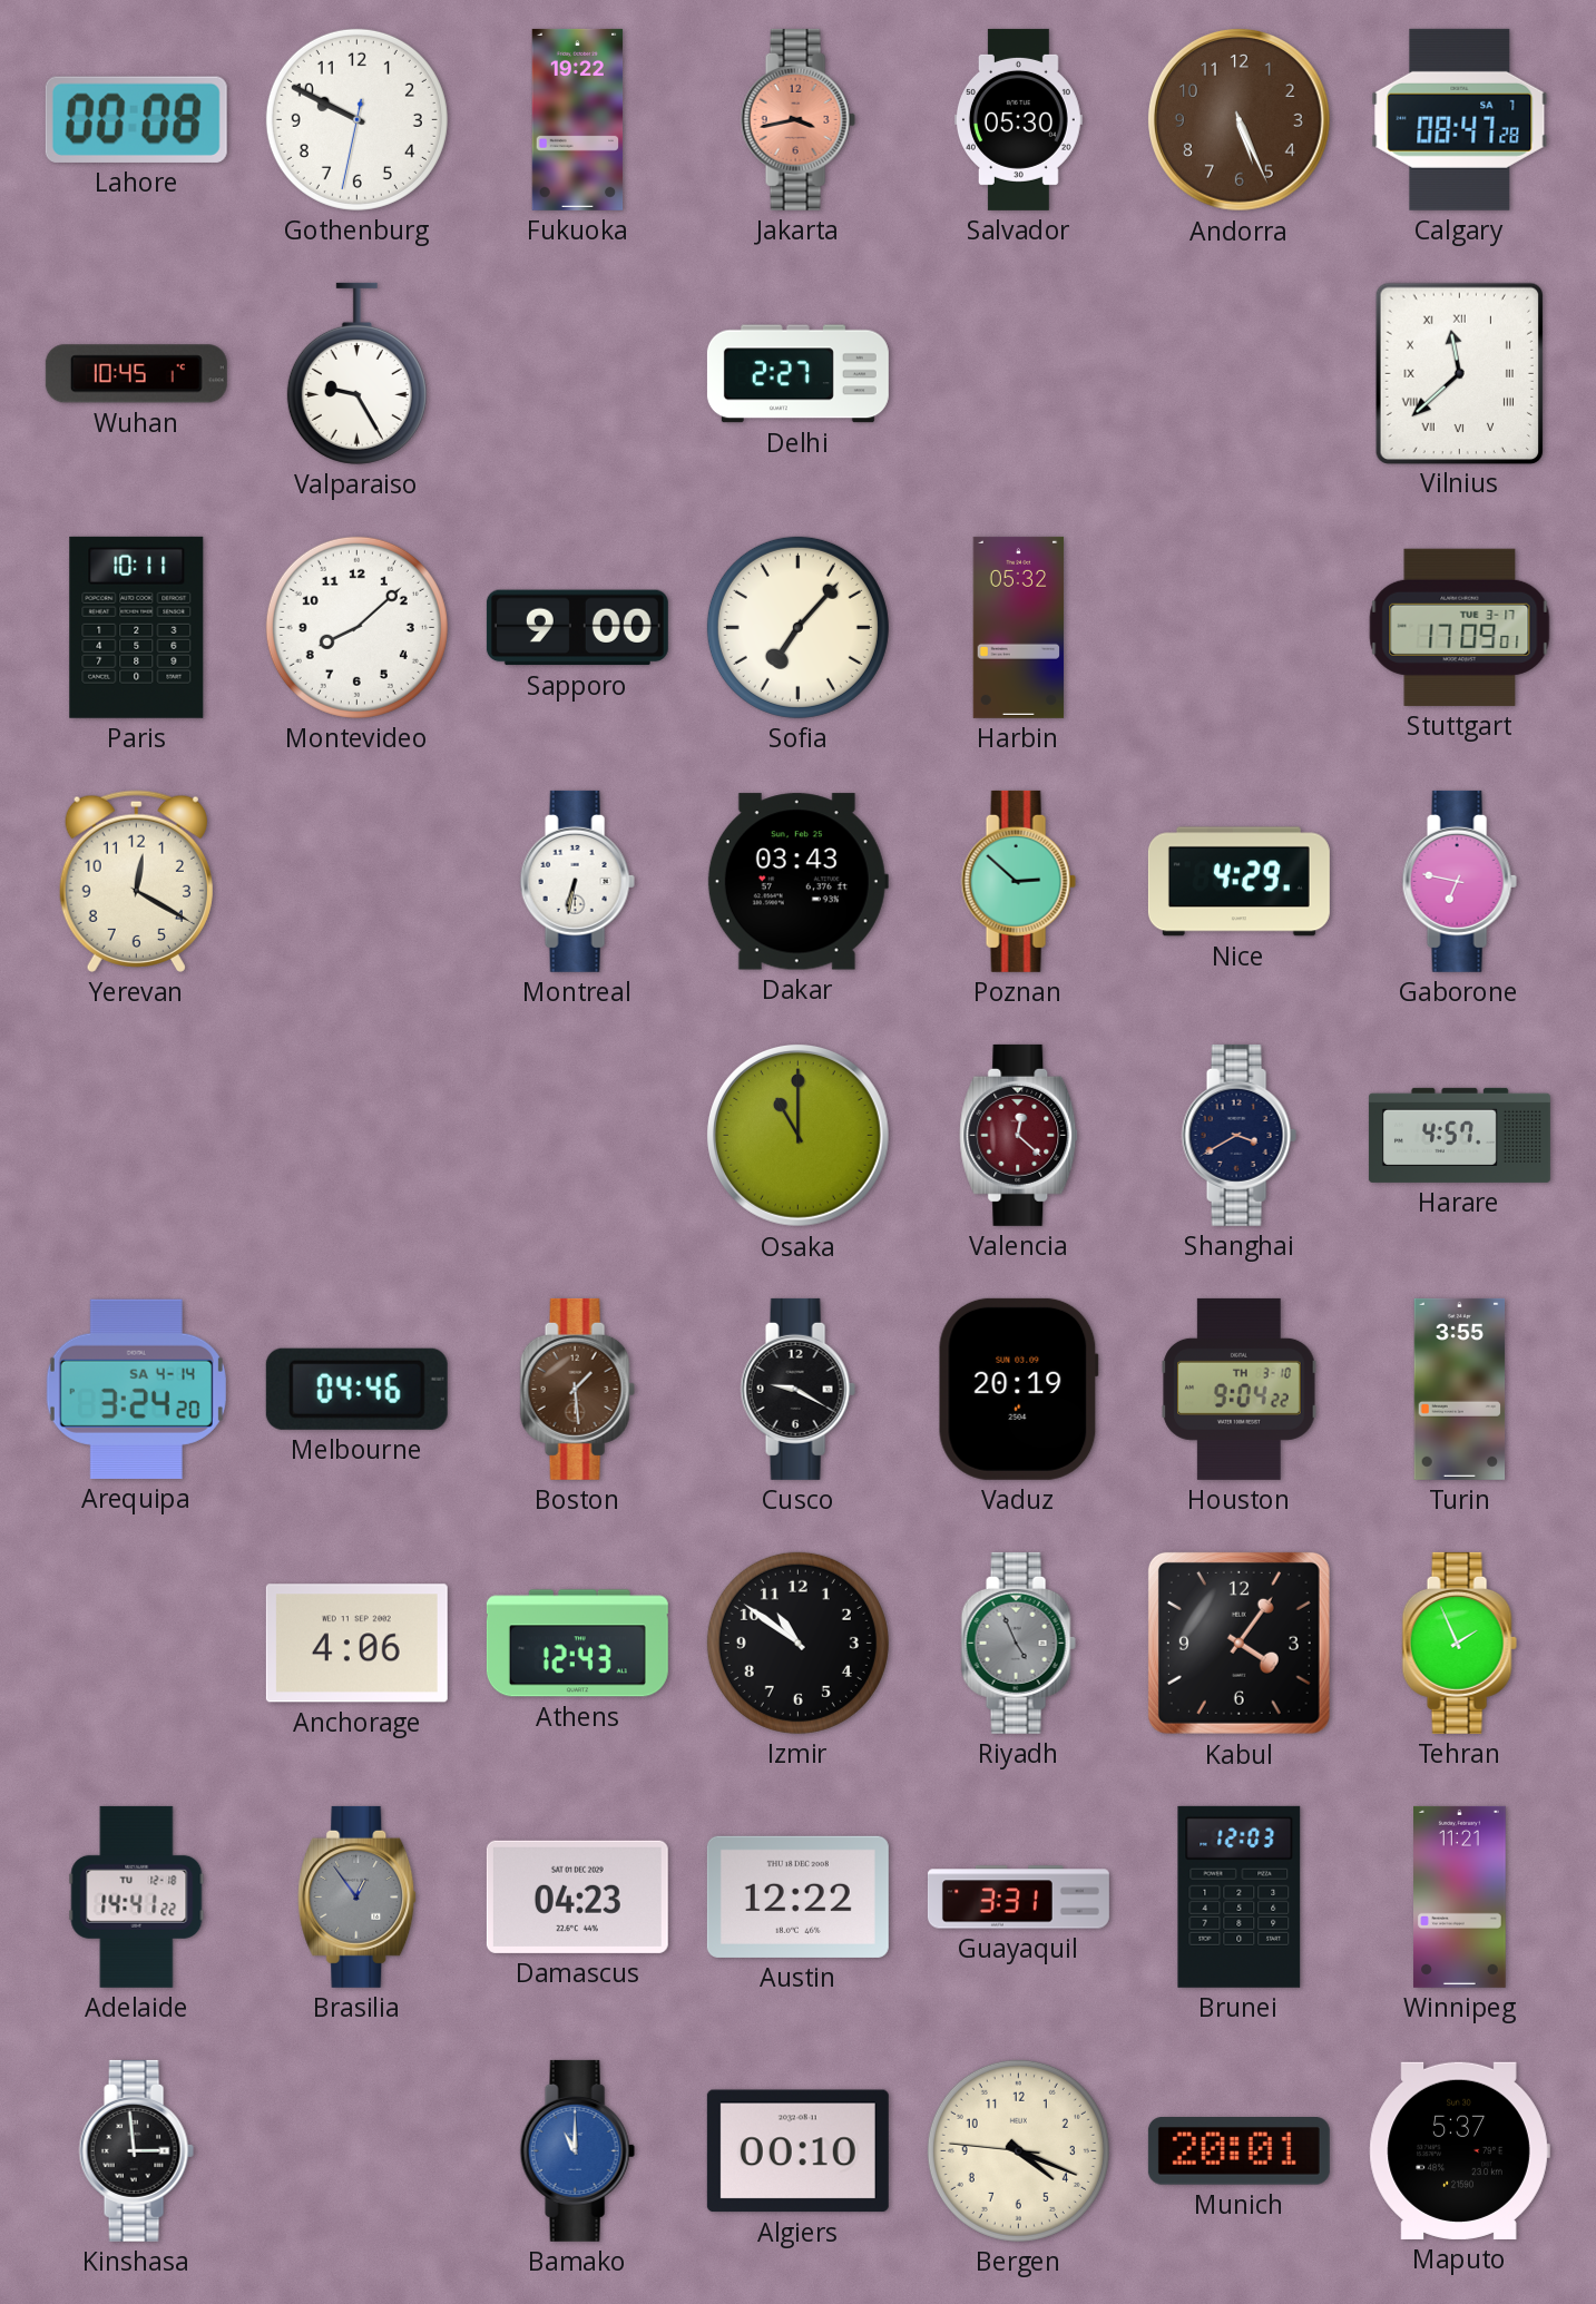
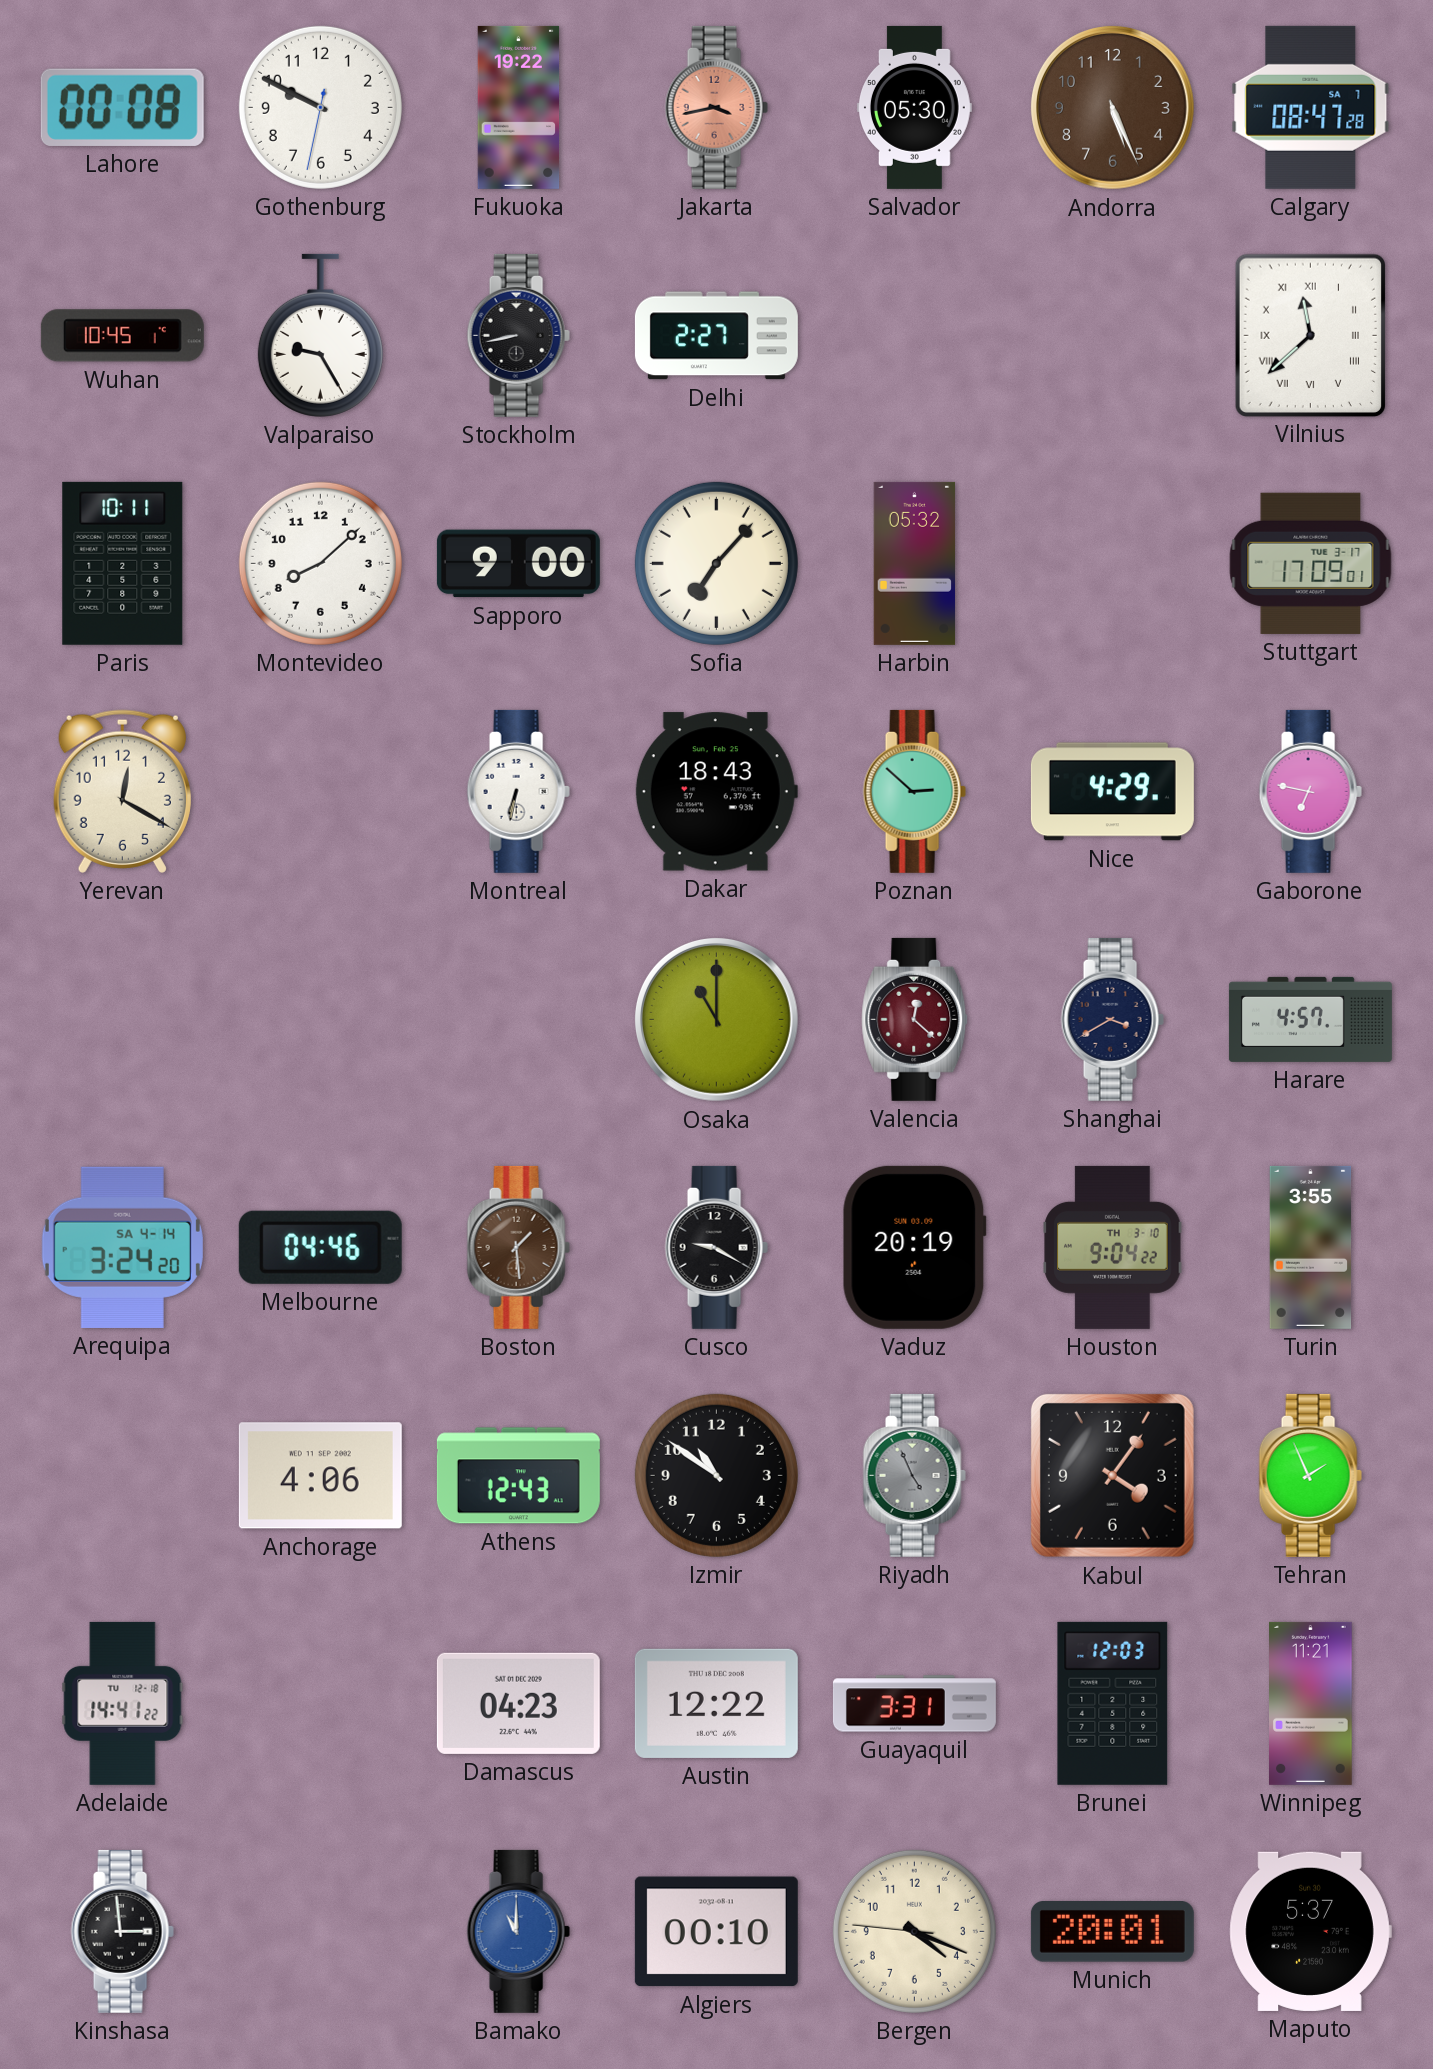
Stockholm: none -> 8:43
Dakar: 03:43 -> 18:43
Brasilia: 12:54 -> none
